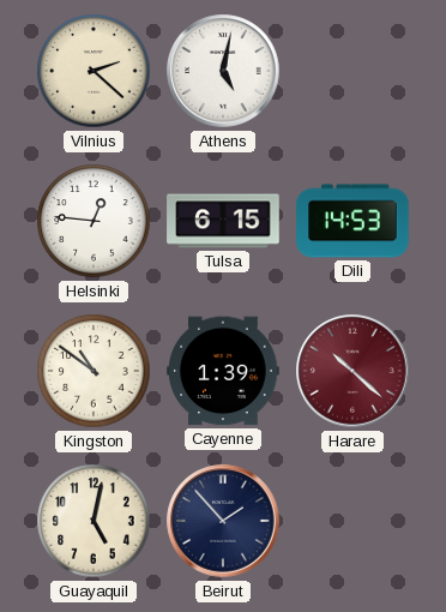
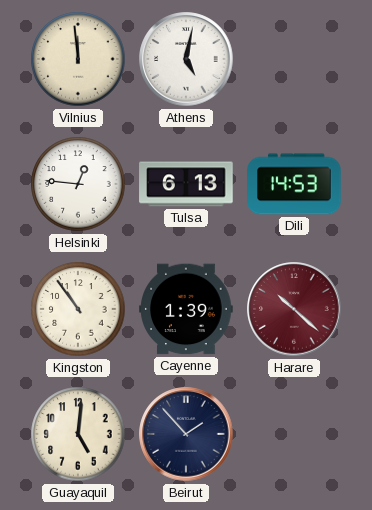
Vilnius: 2:22 -> 11:59
Tulsa: 6:15 -> 6:13
Kingston: 10:51 -> 10:54
Guayaquil: 5:02 -> 5:01
